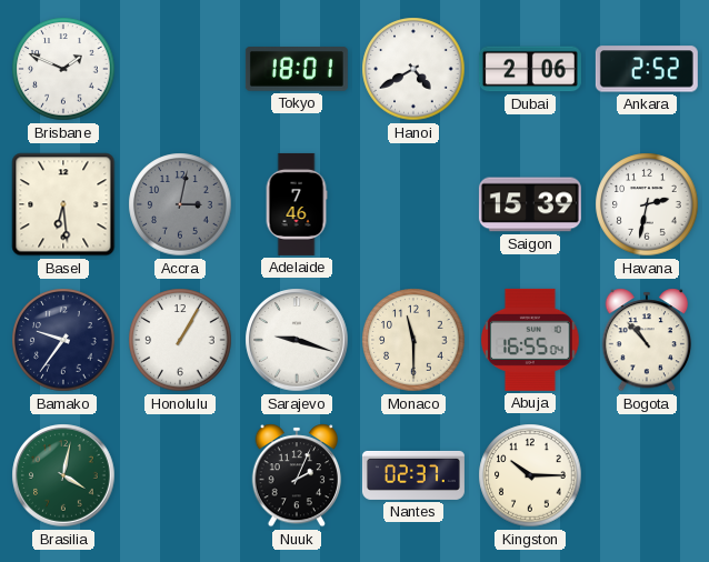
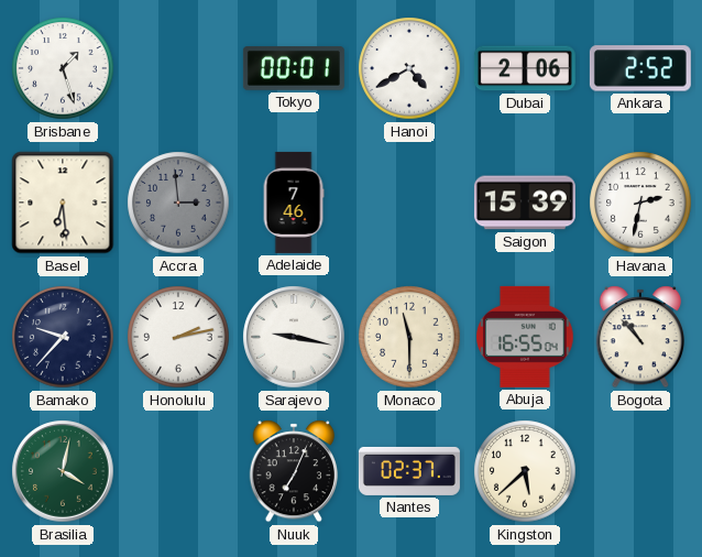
Brisbane: 1:49 -> 1:27
Tokyo: 18:01 -> 00:01
Accra: 3:02 -> 2:59
Bamako: 9:36 -> 9:37
Honolulu: 1:05 -> 2:13
Sarajevo: 9:18 -> 9:17
Nuuk: 2:04 -> 7:04
Kingston: 10:15 -> 5:38
